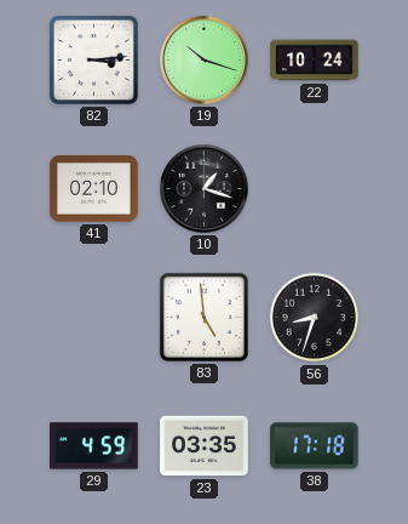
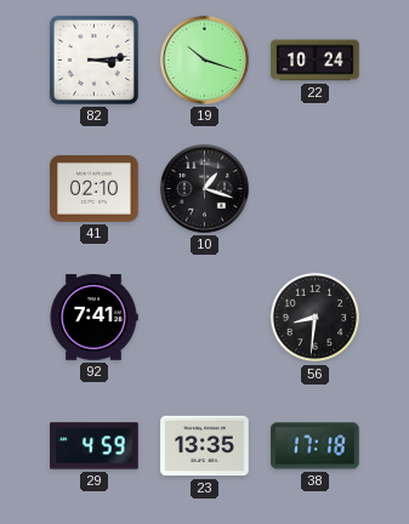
92: none -> 7:41
83: 4:59 -> none
56: 8:33 -> 8:31
23: 03:35 -> 13:35
